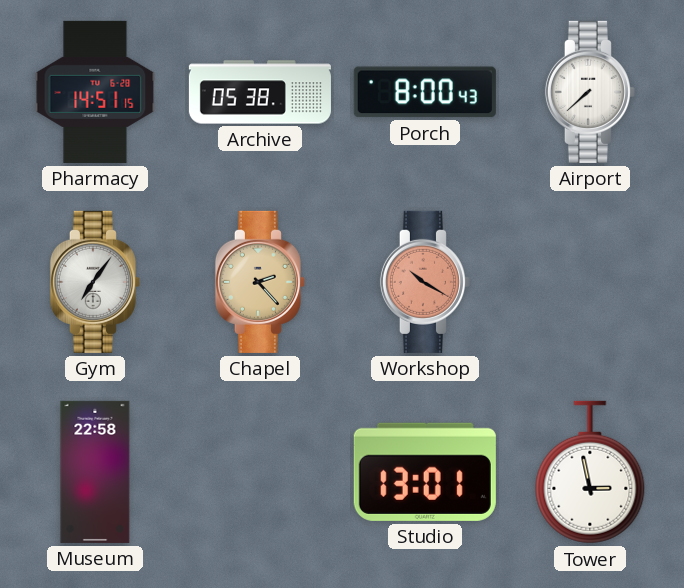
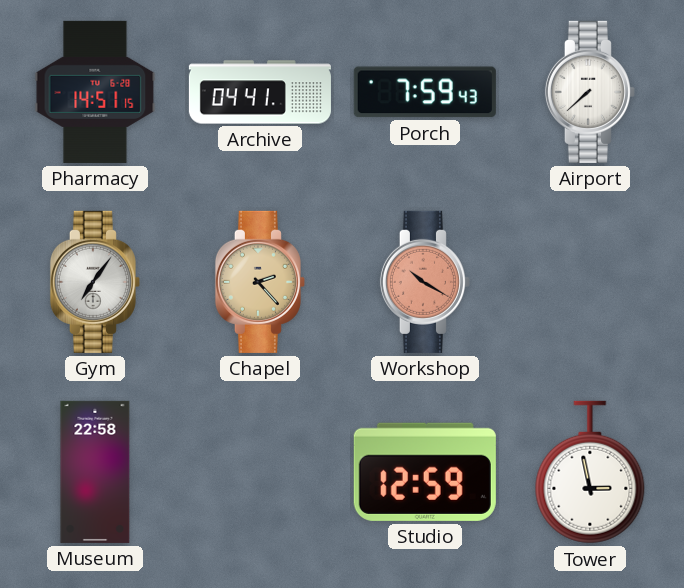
Archive: 05:38 -> 04:41
Porch: 8:00 -> 7:59
Studio: 13:01 -> 12:59
